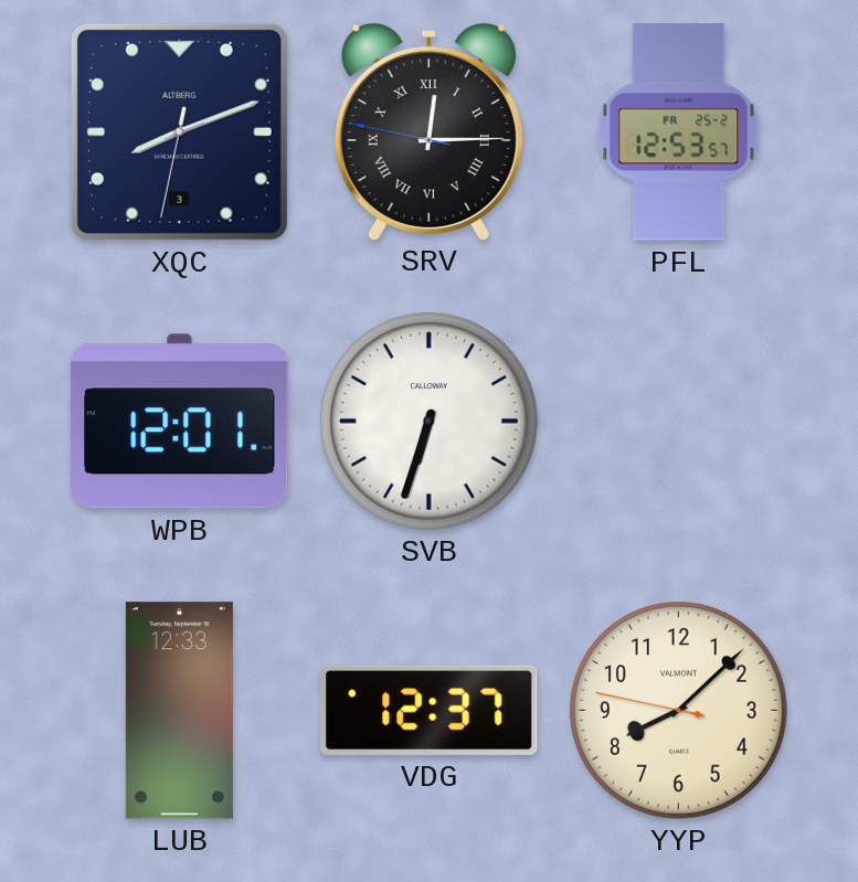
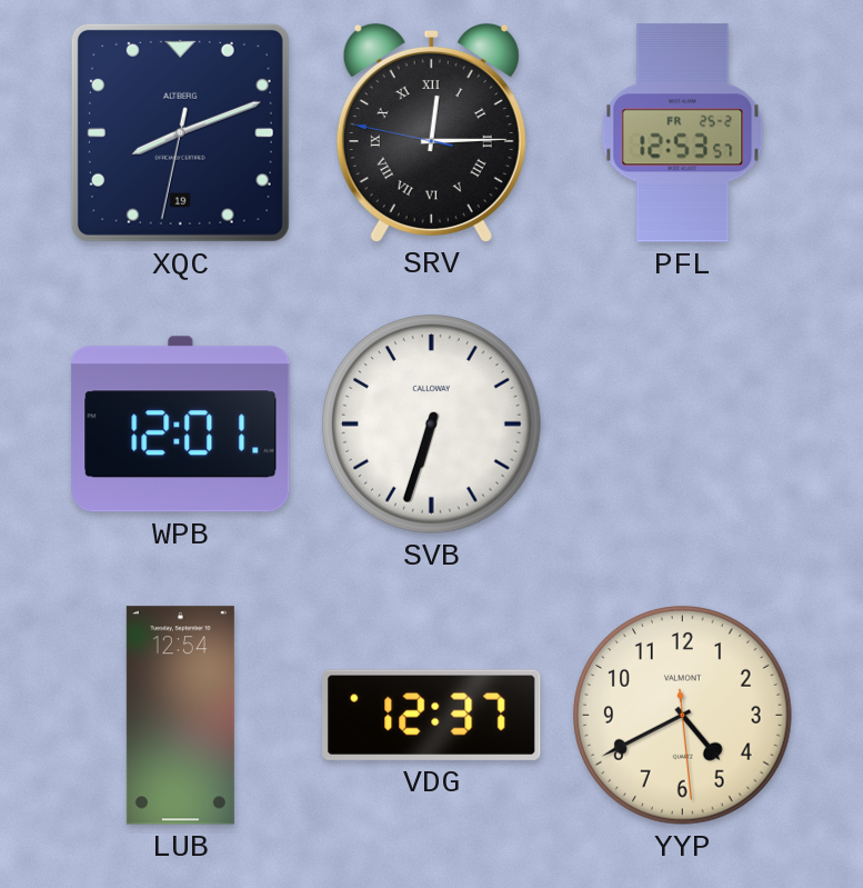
XQC date: 3 -> 19
LUB: 12:33 -> 12:54
YYP: 8:07 -> 4:40
